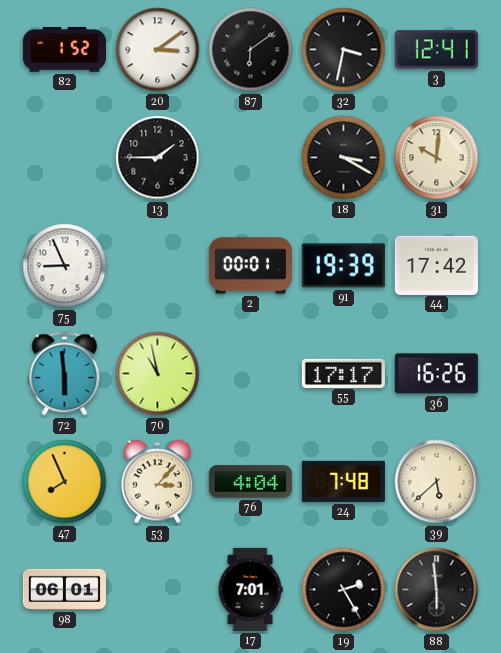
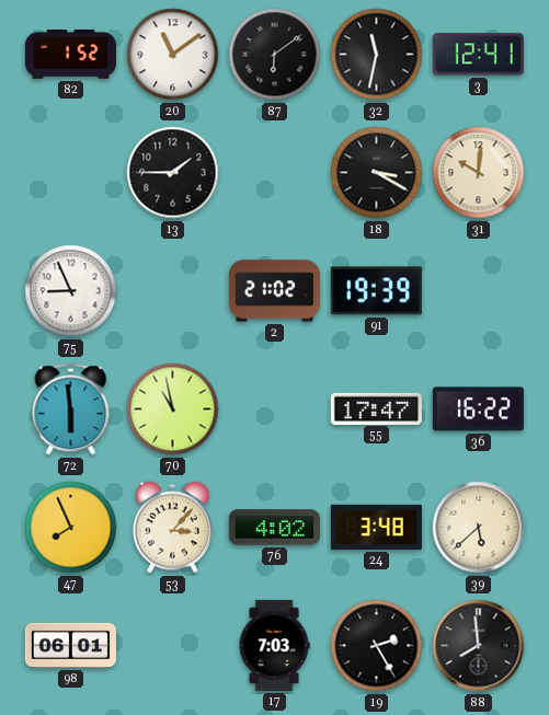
20: 3:09 -> 11:09
32: 3:32 -> 11:32
2: 00:01 -> 21:02
44: 17:42 -> none
55: 17:17 -> 17:47
36: 16:26 -> 16:22
76: 4:04 -> 4:02
24: 7:48 -> 3:48
17: 7:01 -> 7:03
88: 5:59 -> 7:59
